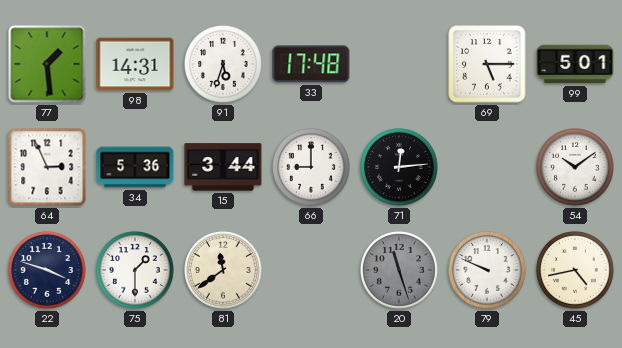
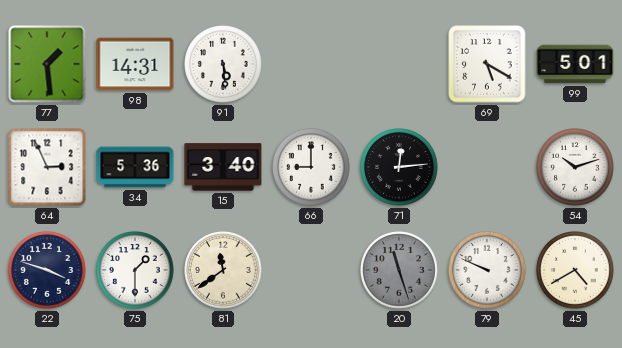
91: 5:33 -> 5:29
33: 17:48 -> none
69: 5:15 -> 5:20
15: 3:44 -> 3:40
54: 10:09 -> 10:12
45: 4:43 -> 4:40
